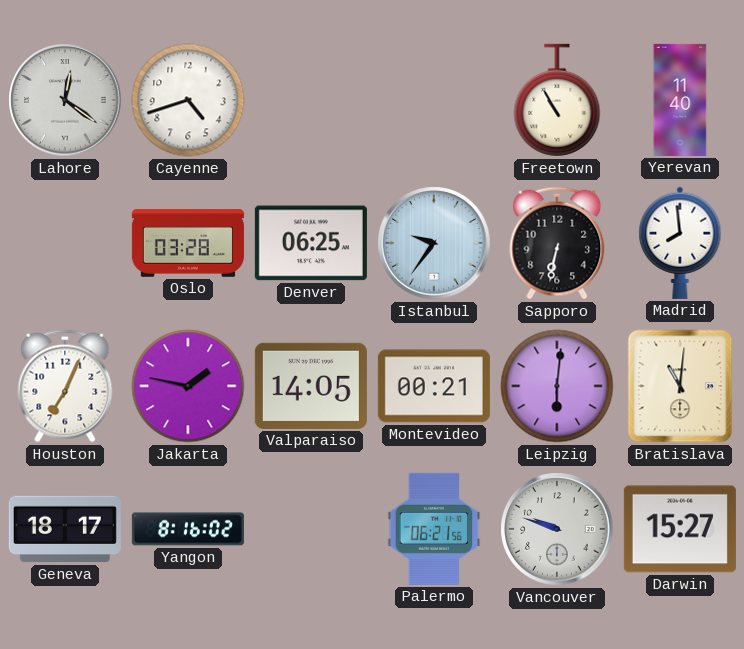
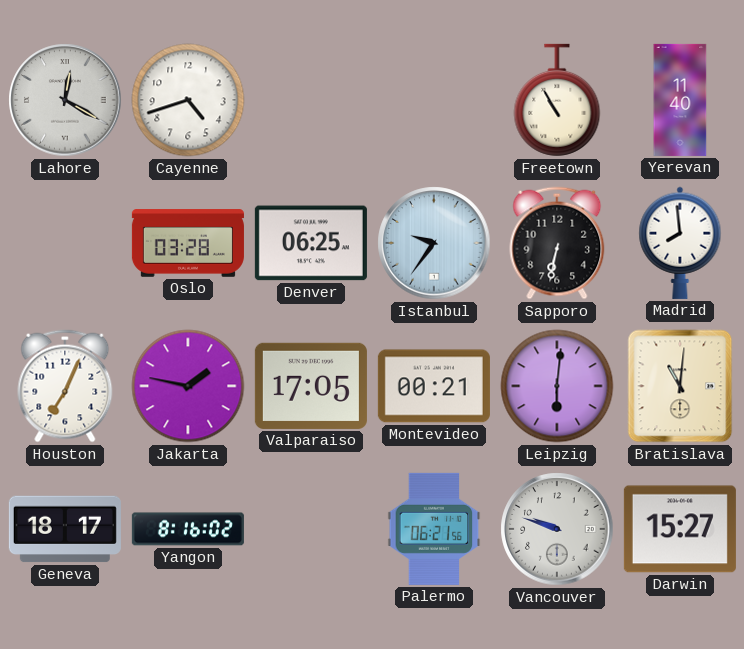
Lahore: 12:21 -> 12:20
Valparaiso: 14:05 -> 17:05
